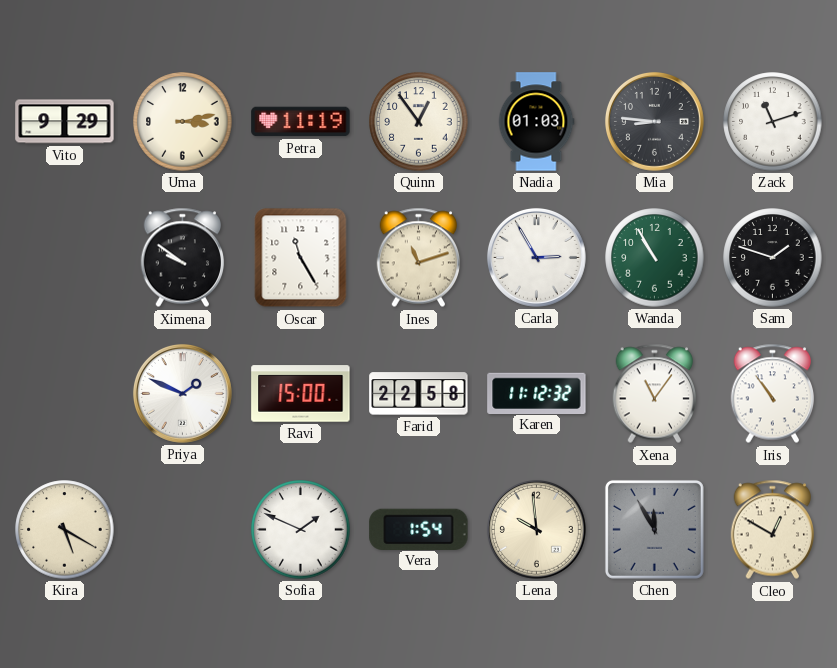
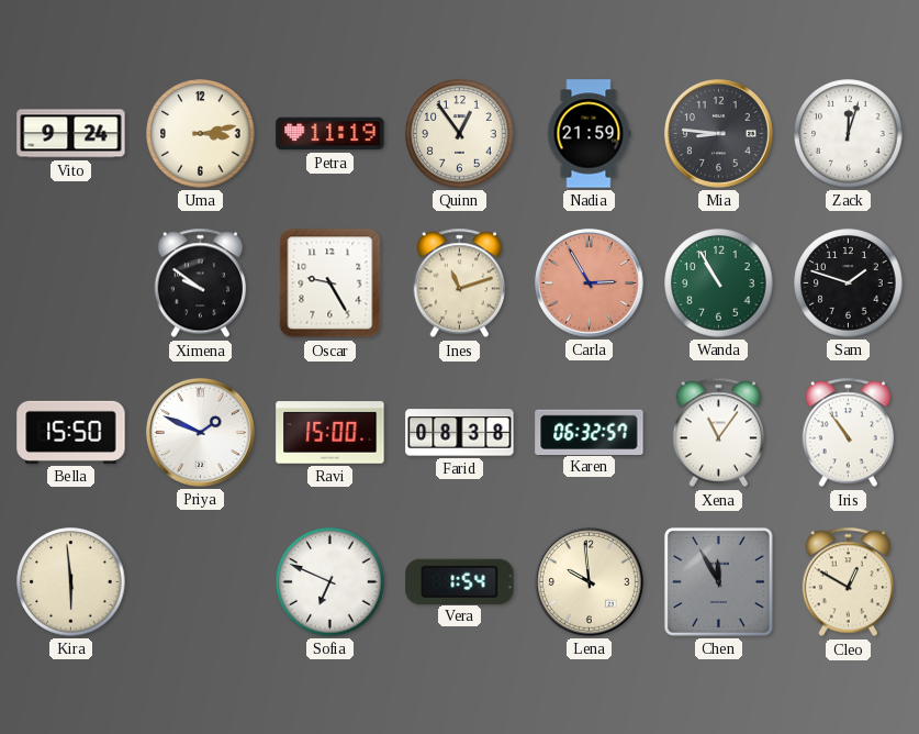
Vito: 9:29 -> 9:24
Nadia: 01:03 -> 21:59
Zack: 11:12 -> 12:03
Oscar: 11:25 -> 9:25
Carla dial: white -> salmon
Bella: none -> 15:50
Farid: 22:58 -> 08:38
Karen: 11:12 -> 06:32
Kira: 5:20 -> 5:59
Sofia: 1:49 -> 6:49
